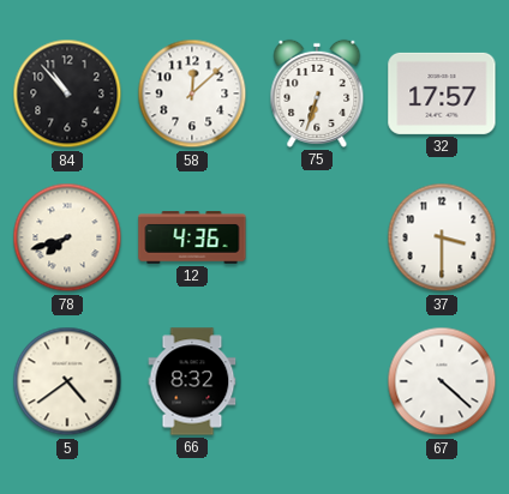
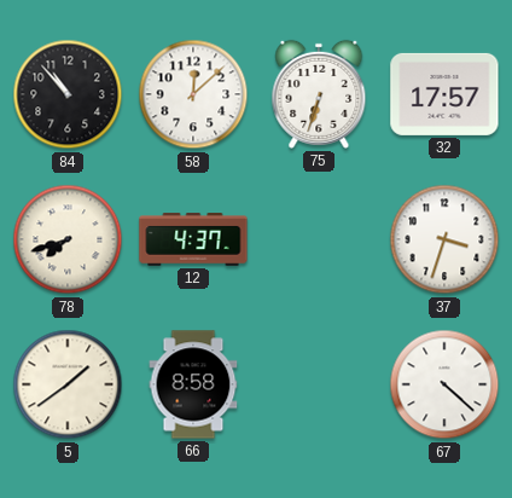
12: 4:36 -> 4:37
37: 3:30 -> 3:33
5: 4:39 -> 1:39
66: 8:32 -> 8:58
